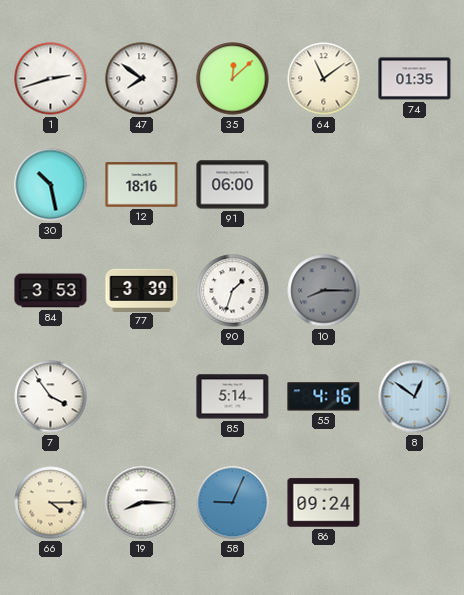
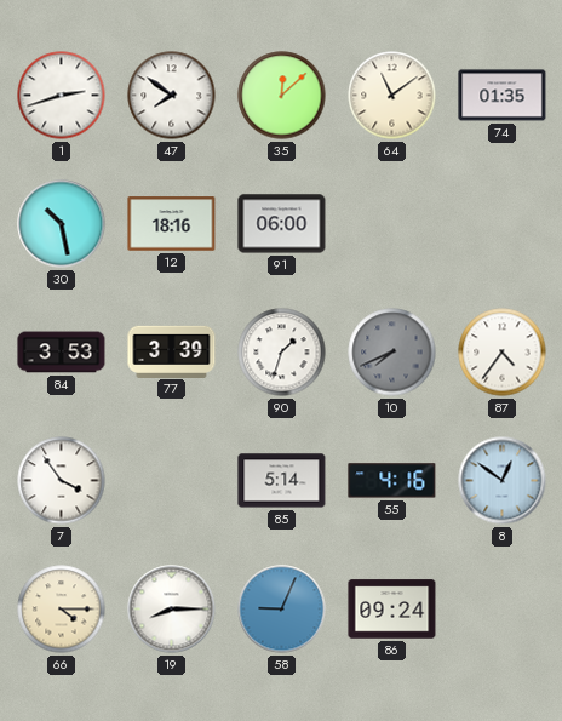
10: 8:15 -> 7:41
87: none -> 4:36
